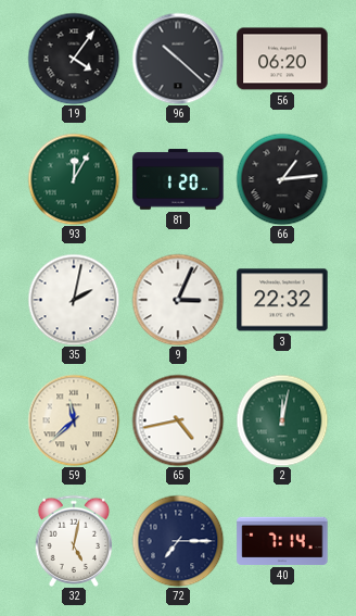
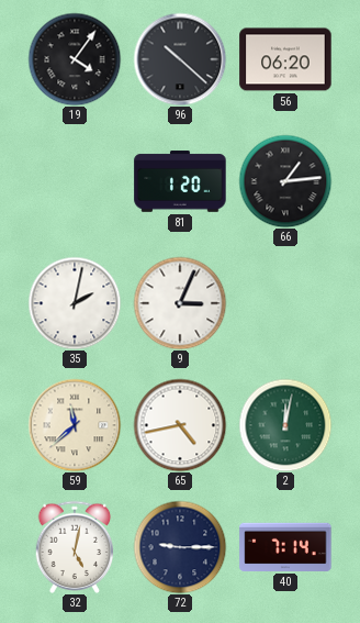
93: 12:05 -> none
3: 22:32 -> none
72: 7:15 -> 9:15
